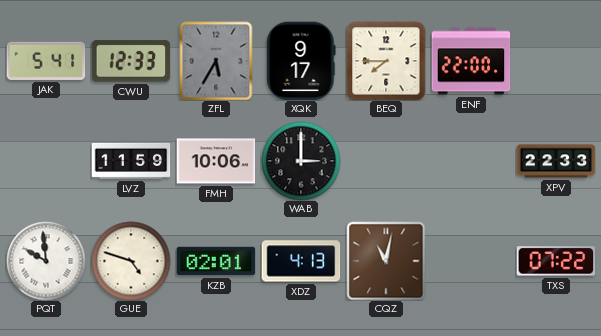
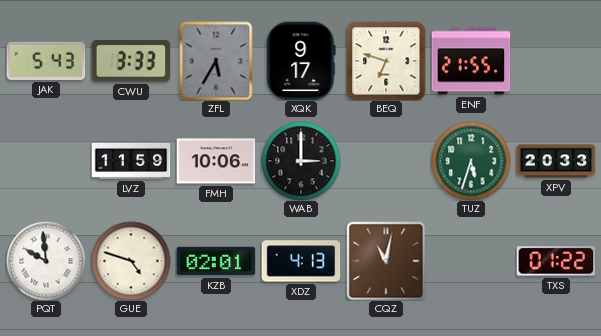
JAK: 5:41 -> 5:43
CWU: 12:33 -> 3:33
BEQ: 7:45 -> 6:48
ENF: 22:00 -> 21:55
TUZ: none -> 5:33
XPV: 22:33 -> 20:33
TXS: 07:22 -> 01:22
